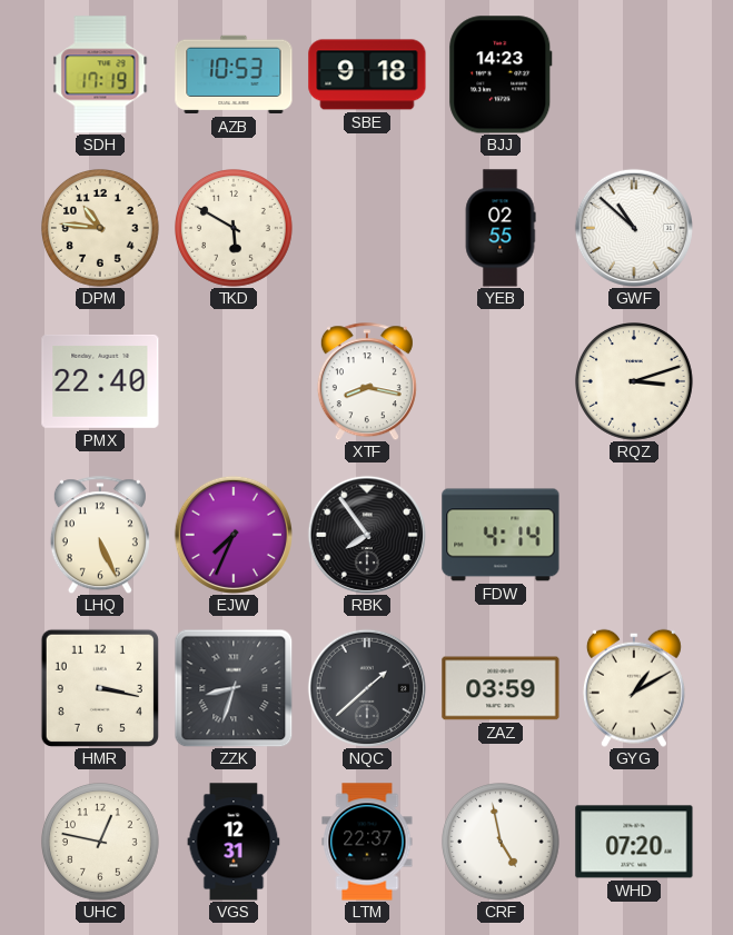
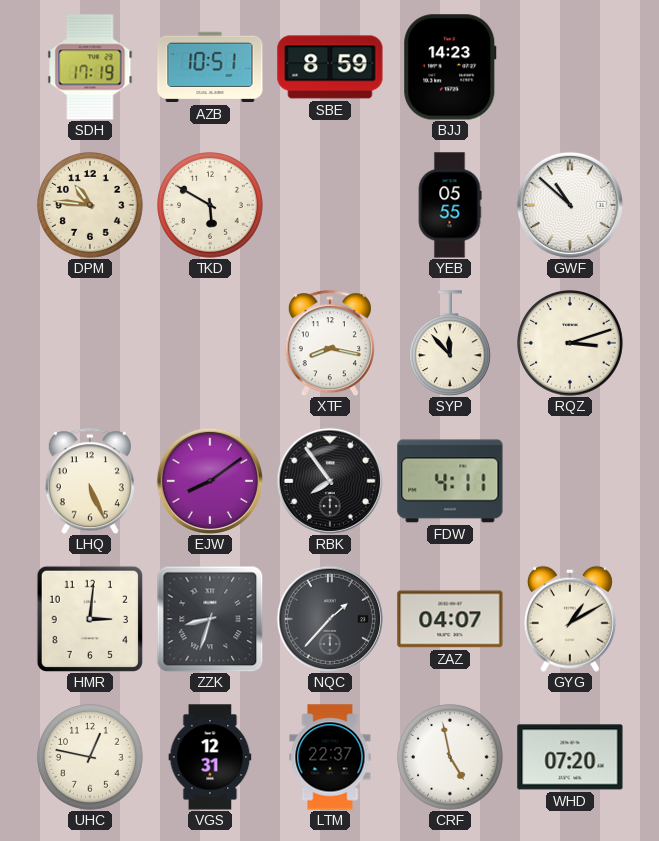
AZB: 10:53 -> 10:51
SBE: 9:18 -> 8:59
YEB: 02:55 -> 05:55
PMX: 22:40 -> none
SYP: none -> 11:53
EJW: 7:34 -> 8:09
FDW: 4:14 -> 4:11
HMR: 3:17 -> 3:01
NQC: 1:38 -> 1:37
ZAZ: 03:59 -> 04:07
